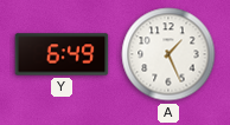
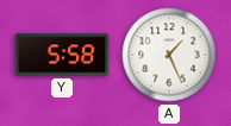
Y: 6:49 -> 5:58
